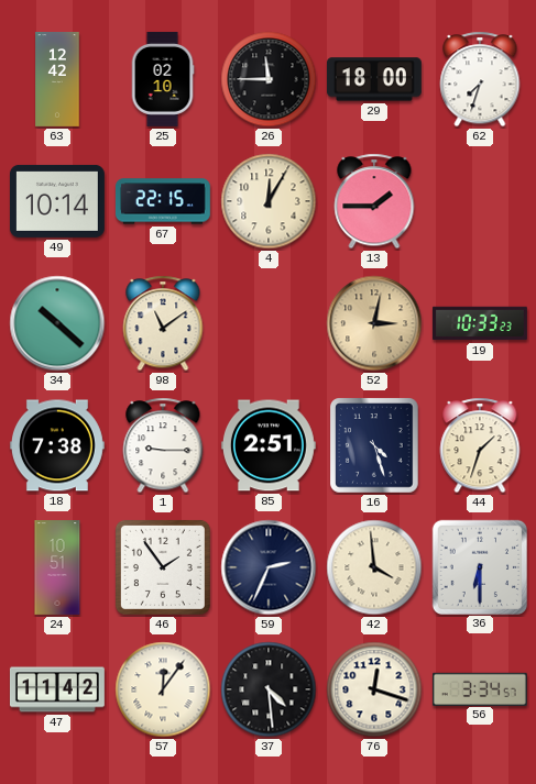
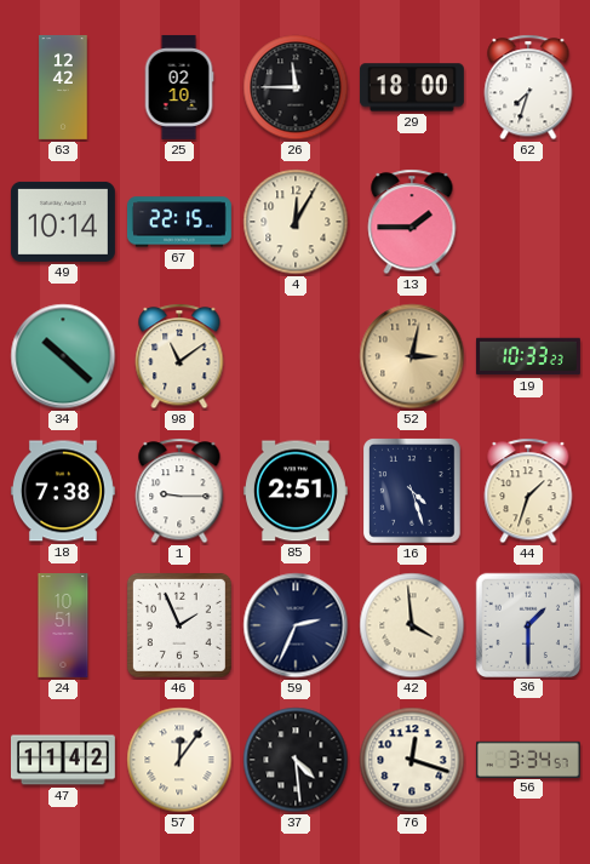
46: 1:54 -> 1:56
36: 6:30 -> 1:30
